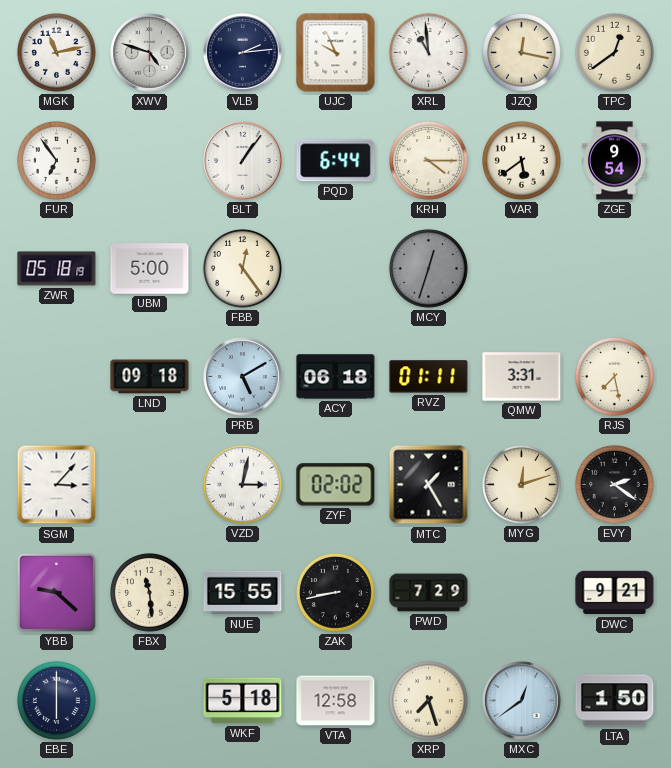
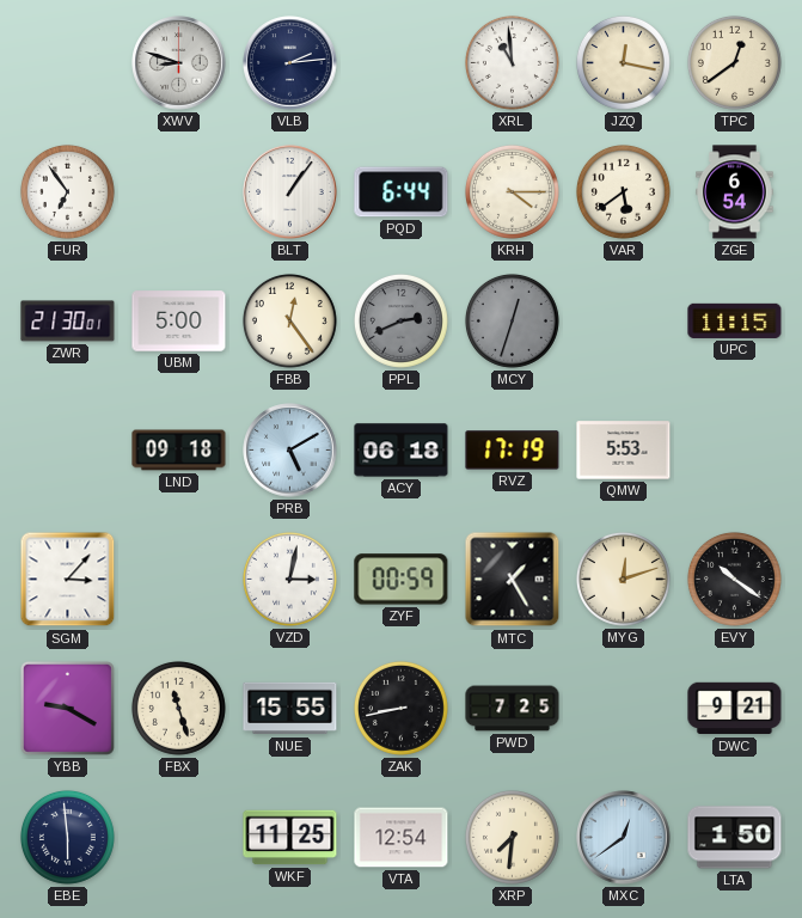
MGK: 11:13 -> none
XWV: 4:48 -> 8:48
UJC: 9:56 -> none
ZGE: 9:54 -> 6:54
ZWR: 05:18 -> 21:30
PPL: none -> 2:41
UPC: none -> 11:15
RVZ: 01:11 -> 17:19
QMW: 3:31 -> 5:53
RJS: 7:28 -> none
ZYF: 02:02 -> 00:59
EVY: 2:21 -> 10:21
YBB: 9:22 -> 9:20
FBX: 11:29 -> 11:27
PWD: 7:29 -> 7:25
EBE: 6:00 -> 5:59
WKF: 5:18 -> 11:25
VTA: 12:58 -> 12:54
XRP: 7:27 -> 7:31
